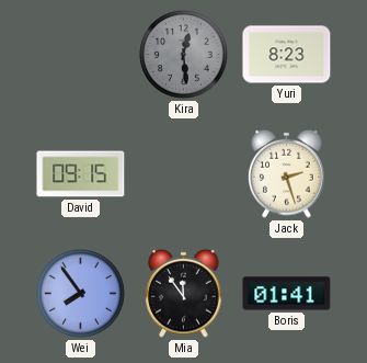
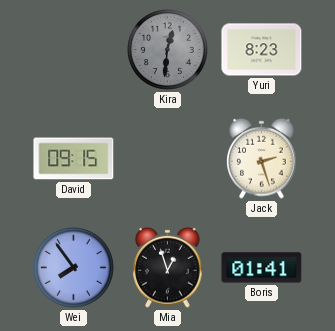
Kira: 12:29 -> 12:31
Mia: 11:54 -> 12:57
